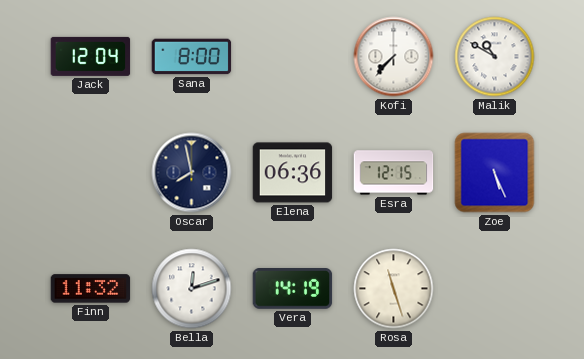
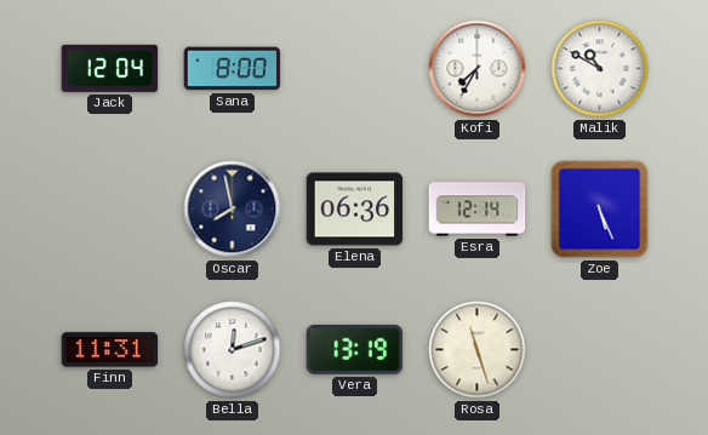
Kofi: 7:37 -> 7:35
Esra: 12:15 -> 12:14
Finn: 11:32 -> 11:31
Vera: 14:19 -> 13:19
